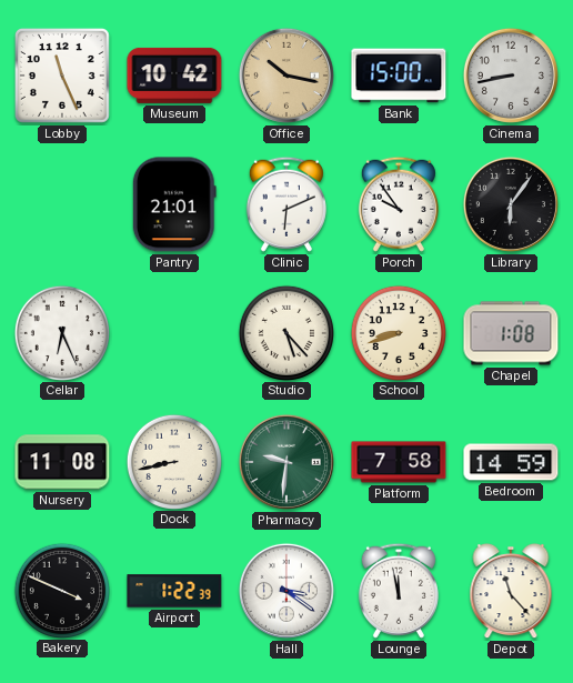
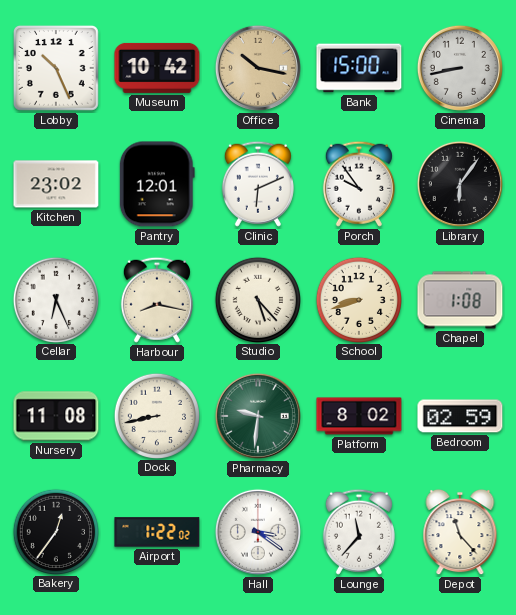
Lobby: 11:26 -> 10:26
Kitchen: none -> 23:02
Pantry: 21:01 -> 12:01
Harbour: none -> 8:17
Platform: 7:58 -> 8:02
Bedroom: 14:59 -> 02:59
Bakery: 3:49 -> 12:36
Airport: 1:22:39 -> 1:22:02
Lounge: 11:58 -> 11:37
